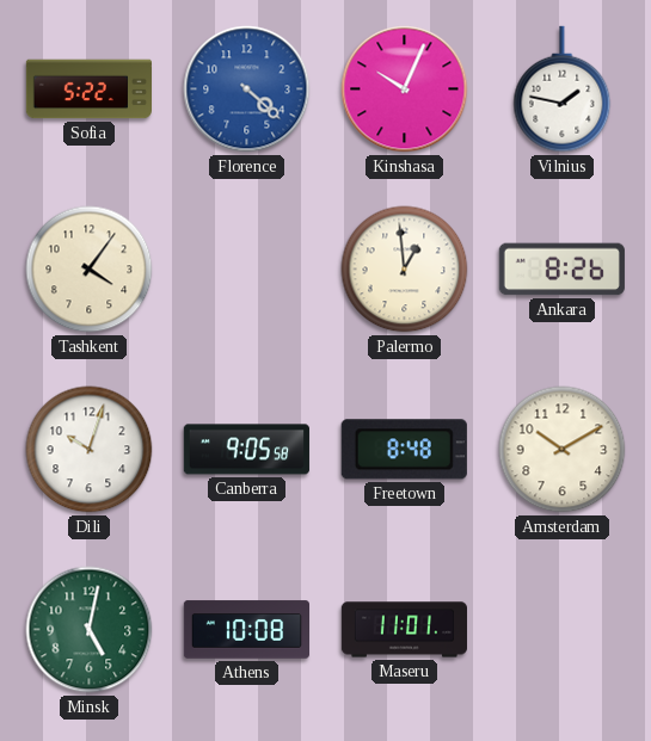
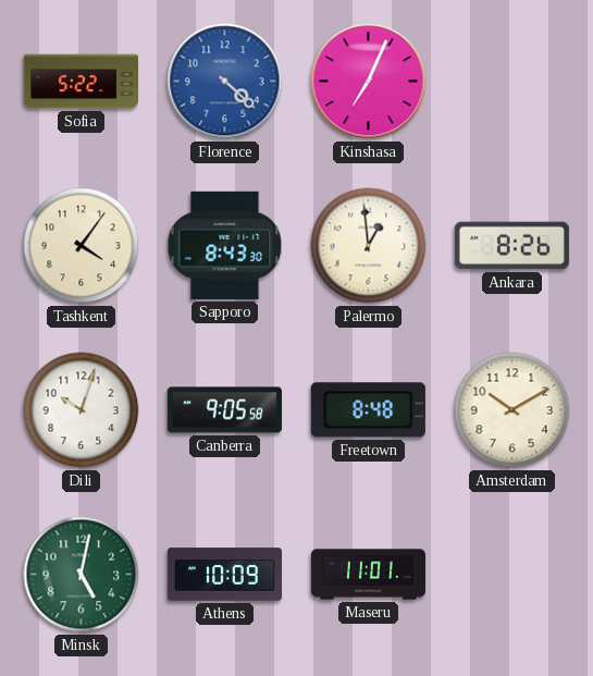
Kinshasa: 10:04 -> 7:04
Vilnius: 1:47 -> none
Sapporo: none -> 8:43
Athens: 10:08 -> 10:09
